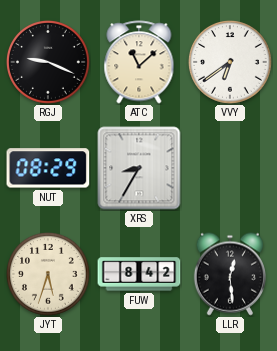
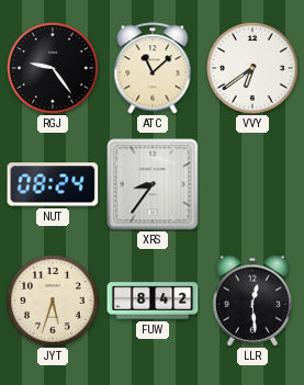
RGJ: 9:19 -> 9:24
NUT: 08:29 -> 08:24
XRS: 8:35 -> 8:36
